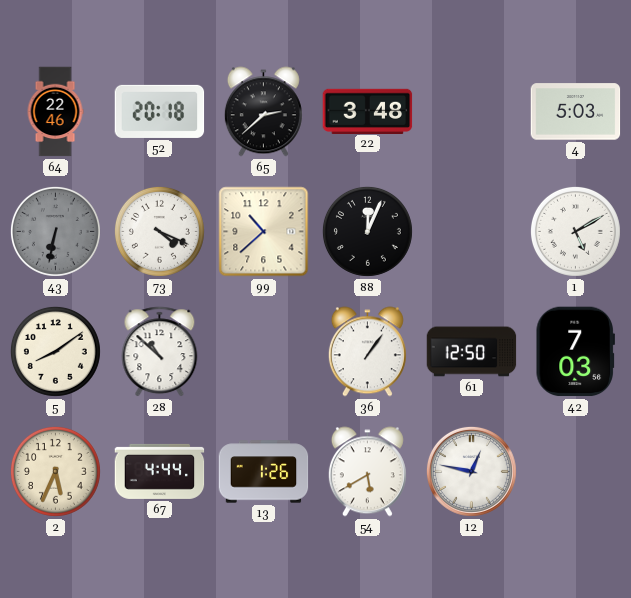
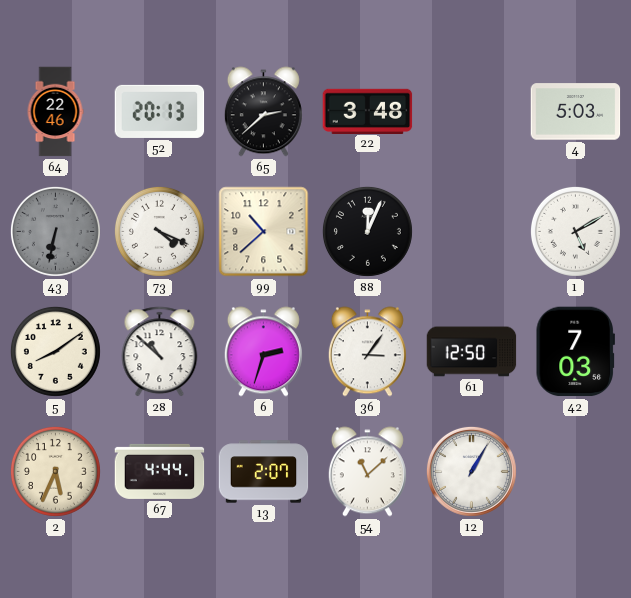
52: 20:18 -> 20:13
6: none -> 2:33
36: 1:06 -> 3:06
13: 1:26 -> 2:07
54: 5:40 -> 11:08
12: 12:47 -> 1:05
